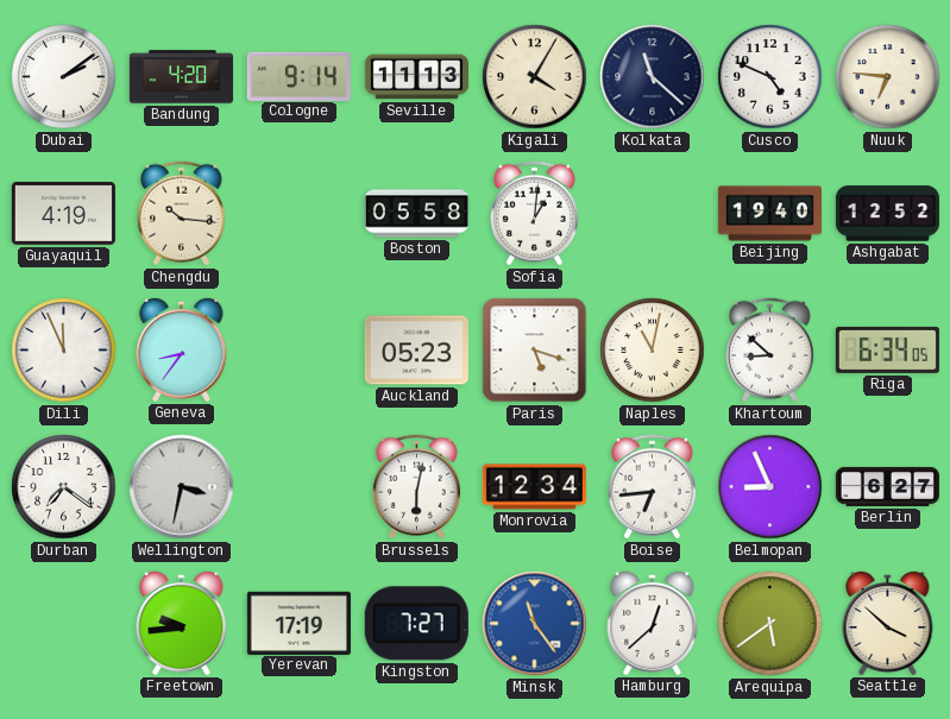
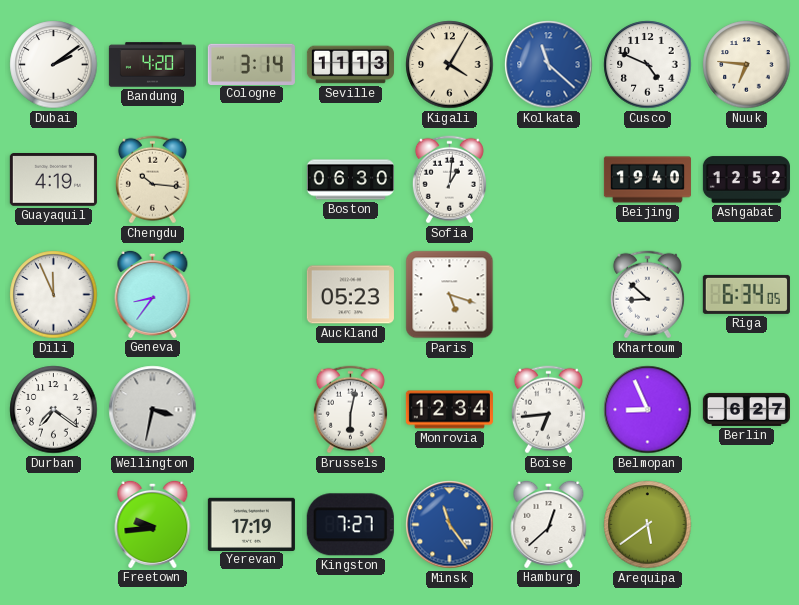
Cologne: 9:14 -> 3:14
Kolkata dial: navy -> blue
Boston: 05:58 -> 06:30
Naples: 11:02 -> none
Seattle: 3:52 -> none
